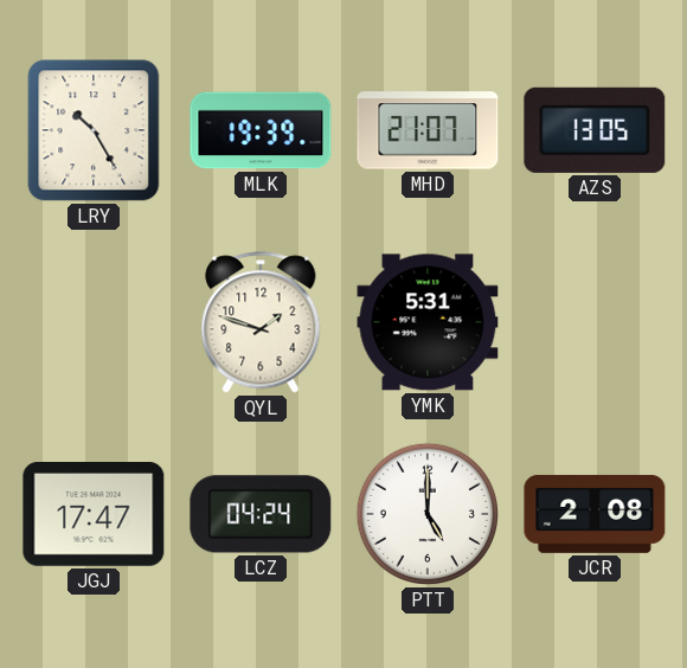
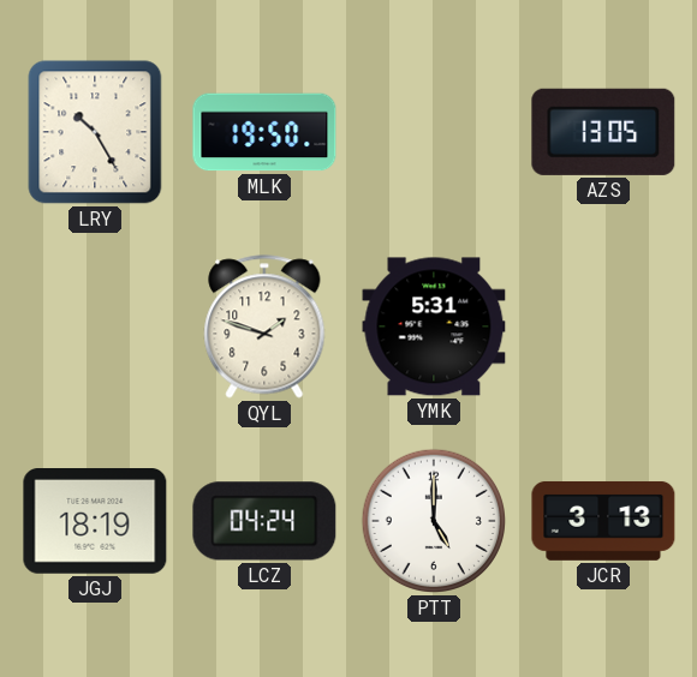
MLK: 19:39 -> 19:50
MHD: 21:07 -> none
JGJ: 17:47 -> 18:19
JCR: 2:08 -> 3:13
